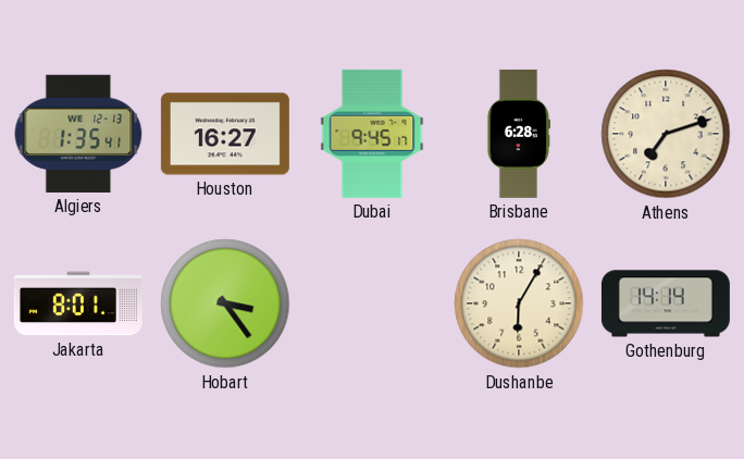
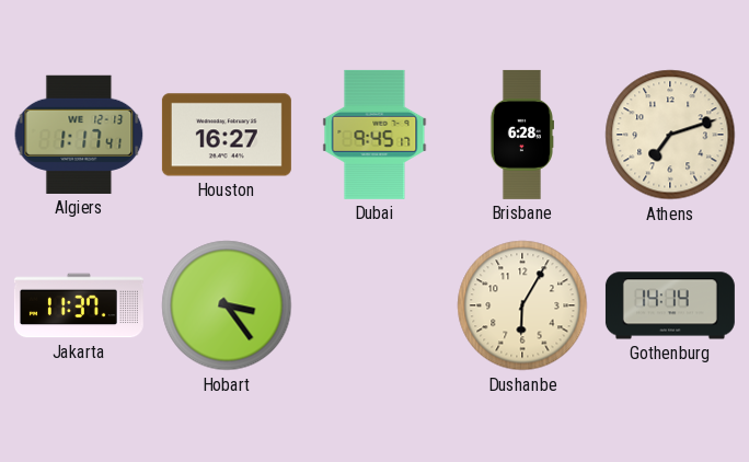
Algiers: 1:35 -> 1:17
Jakarta: 8:01 -> 11:37
